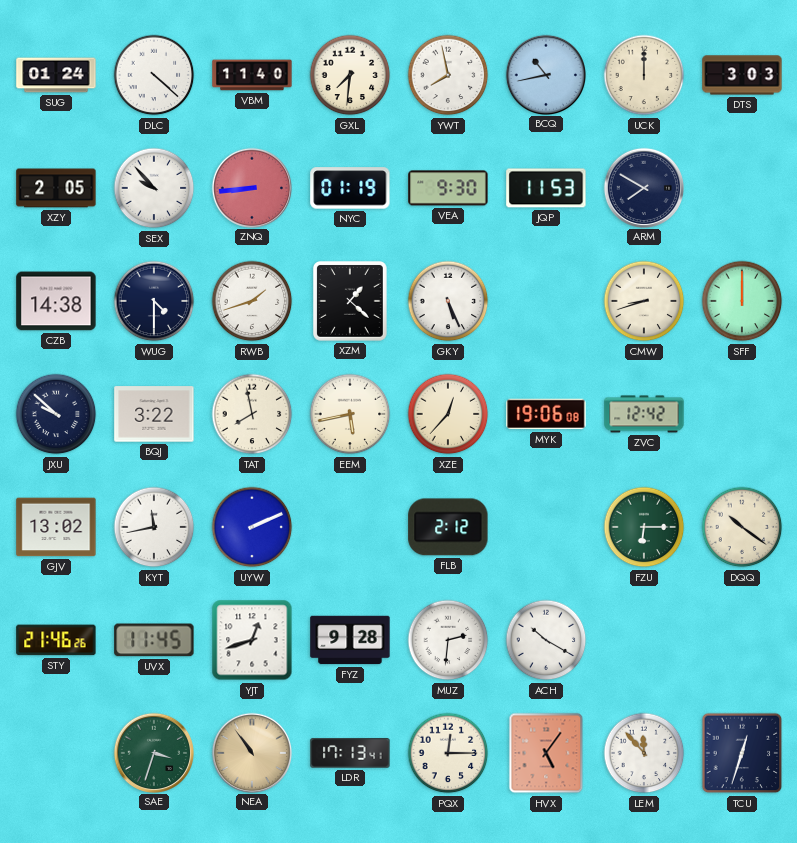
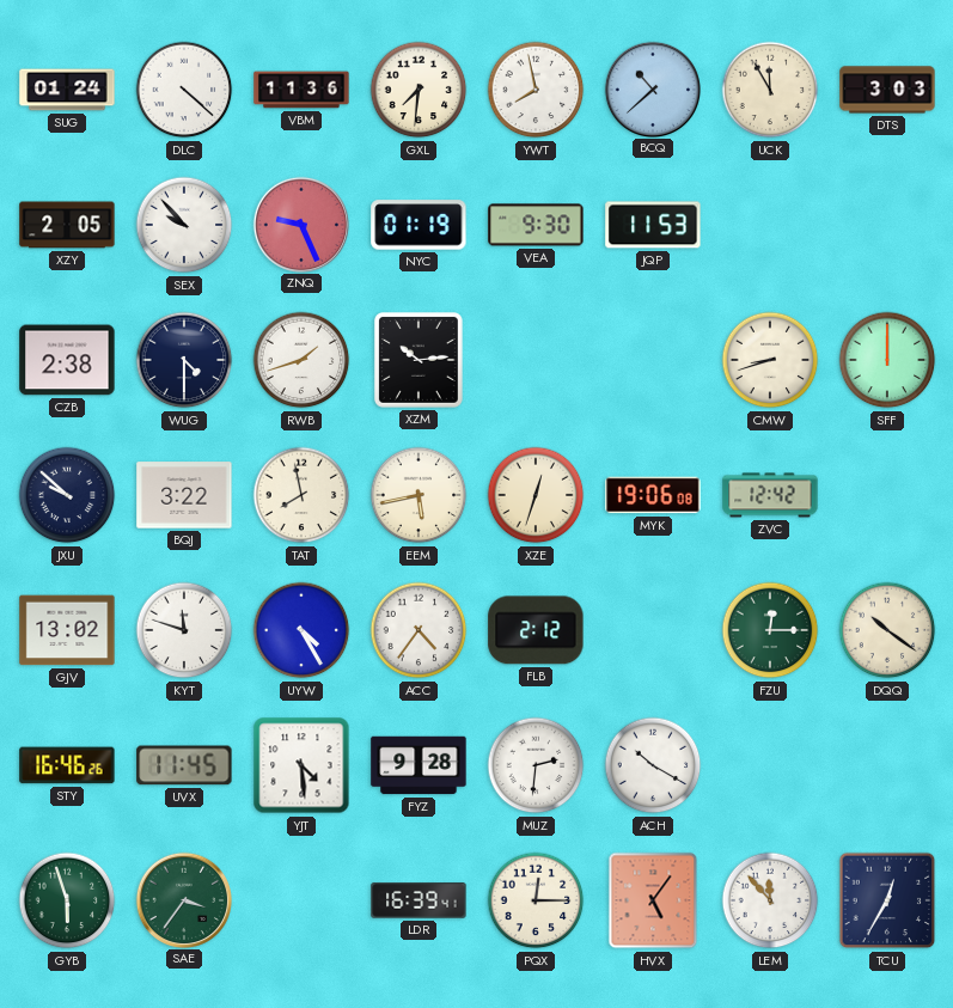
VBM: 11:40 -> 11:36
BCQ: 10:43 -> 10:38
UCK: 12:00 -> 11:55
ZNQ: 8:44 -> 9:26
ARM: 7:50 -> none
CZB: 14:38 -> 2:38
XZM: 1:22 -> 10:14
GKY: 5:26 -> none
XZE: 12:37 -> 12:33
KYT: 11:43 -> 11:48
UYW: 2:11 -> 4:25
ACC: none -> 4:36
FZU: 6:15 -> 12:15
STY: 21:46 -> 16:46
YJT: 12:42 -> 4:29
GYB: none -> 5:57
SAE: 3:33 -> 3:36
NEA: 10:54 -> none
LDR: 17:13 -> 16:39
TCU: 12:33 -> 12:35
